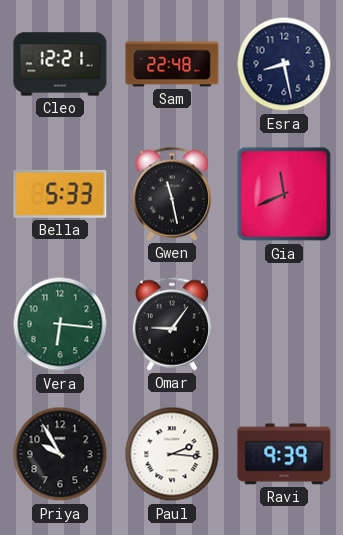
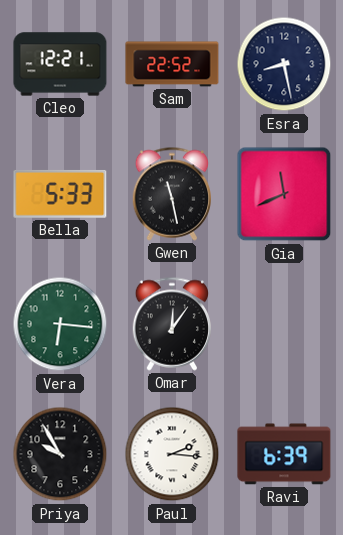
Sam: 22:48 -> 22:52
Omar: 9:06 -> 12:06
Ravi: 9:39 -> 6:39
